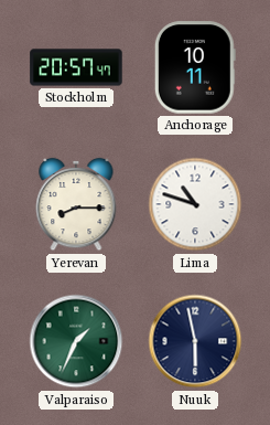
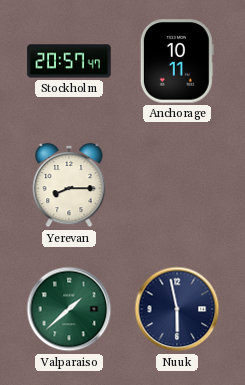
Lima: 10:48 -> none
Valparaiso: 1:34 -> 1:38
